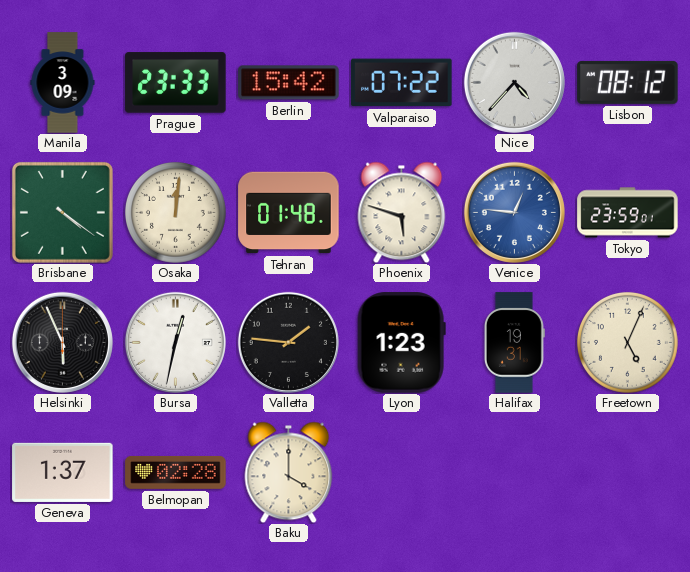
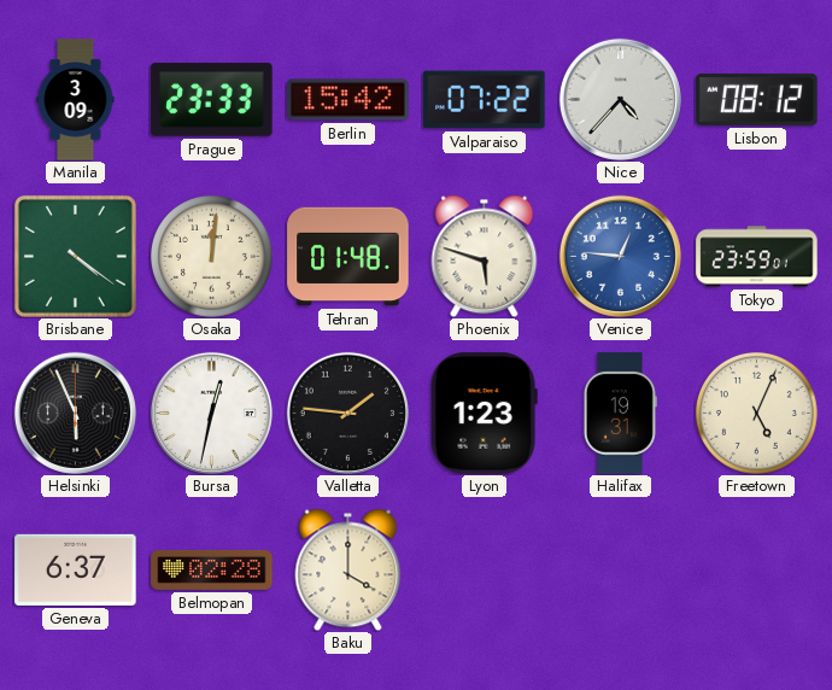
Geneva: 1:37 -> 6:37
